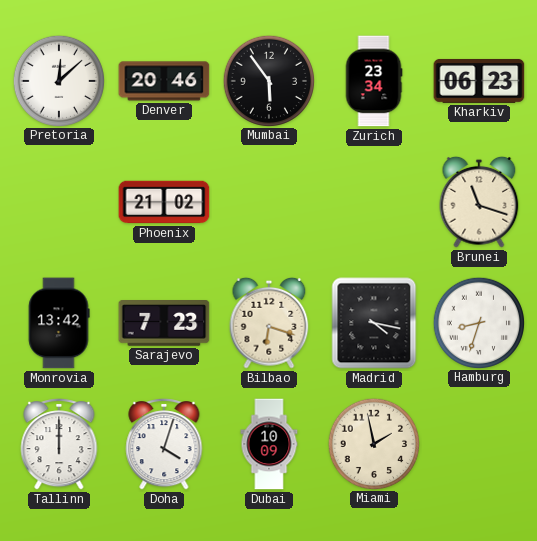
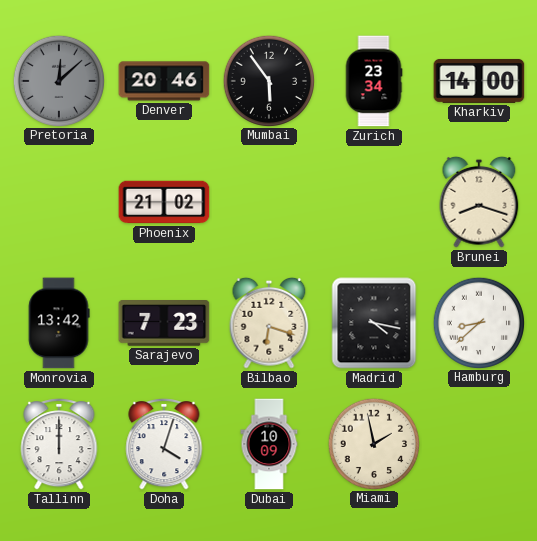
Pretoria dial: white -> grey
Kharkiv: 06:23 -> 14:00
Brunei: 11:18 -> 8:18
Hamburg: 8:33 -> 8:38
